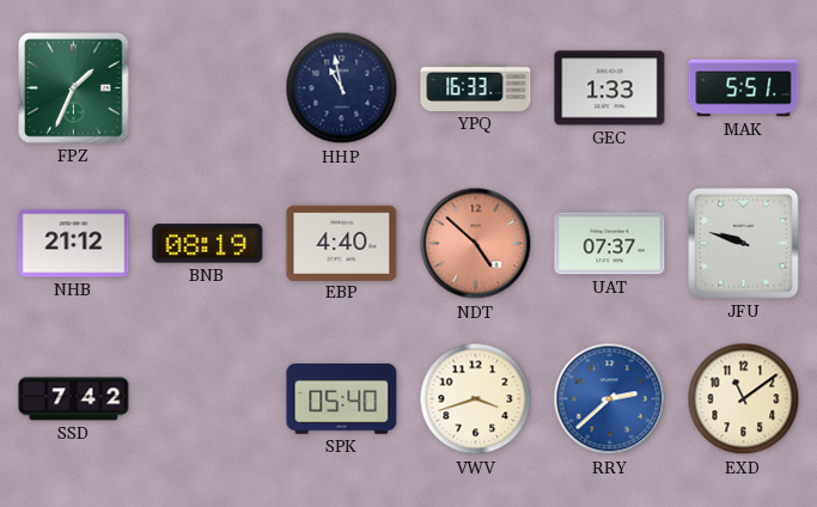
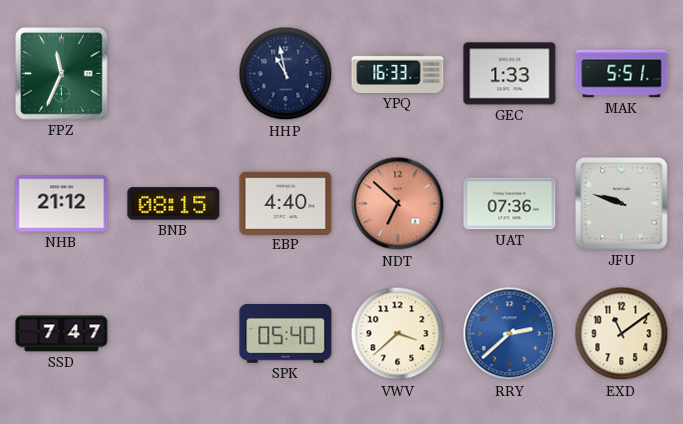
FPZ: 1:34 -> 11:34
BNB: 08:19 -> 08:15
NDT: 4:52 -> 6:52
UAT: 07:37 -> 07:36
SSD: 7:42 -> 7:47
VWV: 3:42 -> 3:38
